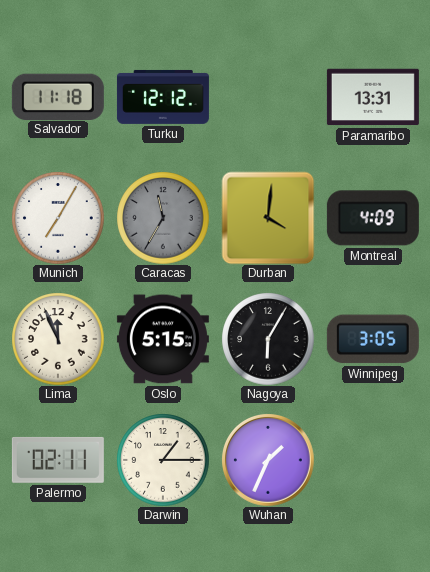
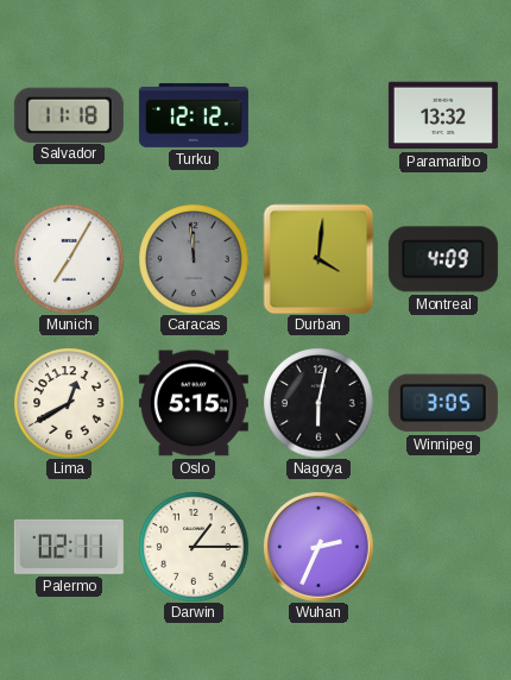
Paramaribo: 13:31 -> 13:32
Caracas: 11:35 -> 11:59
Lima: 11:56 -> 12:40
Nagoya: 6:05 -> 6:02
Wuhan: 1:34 -> 2:34
